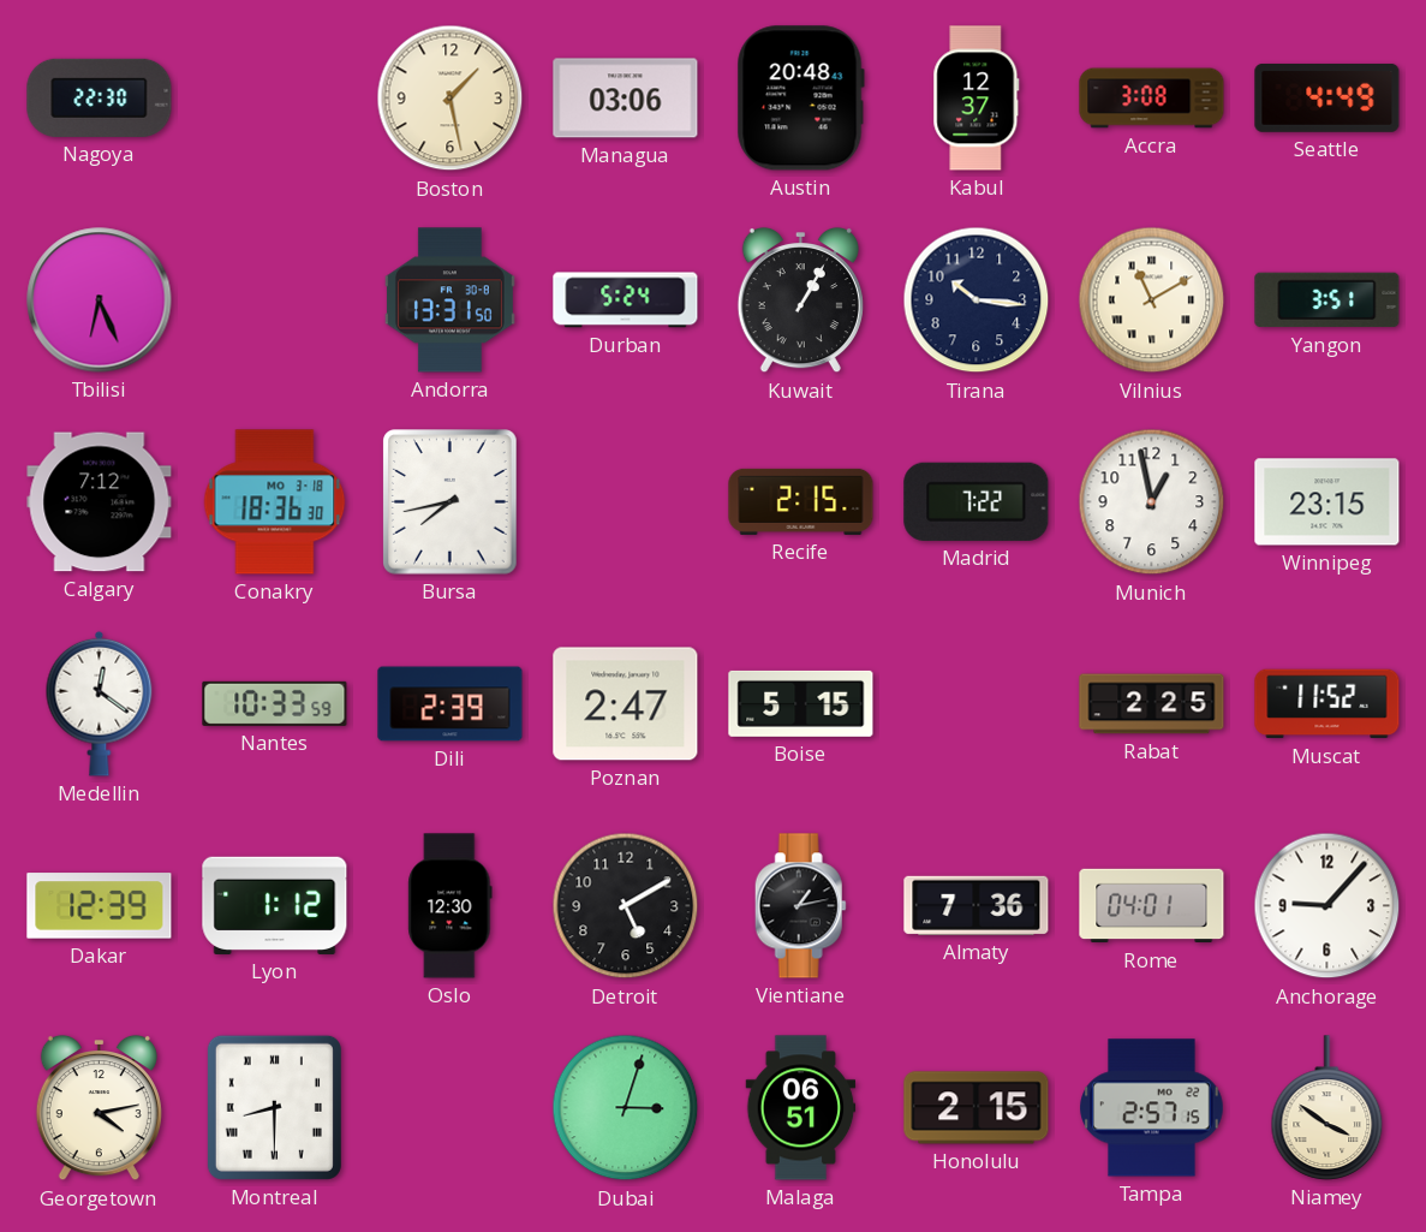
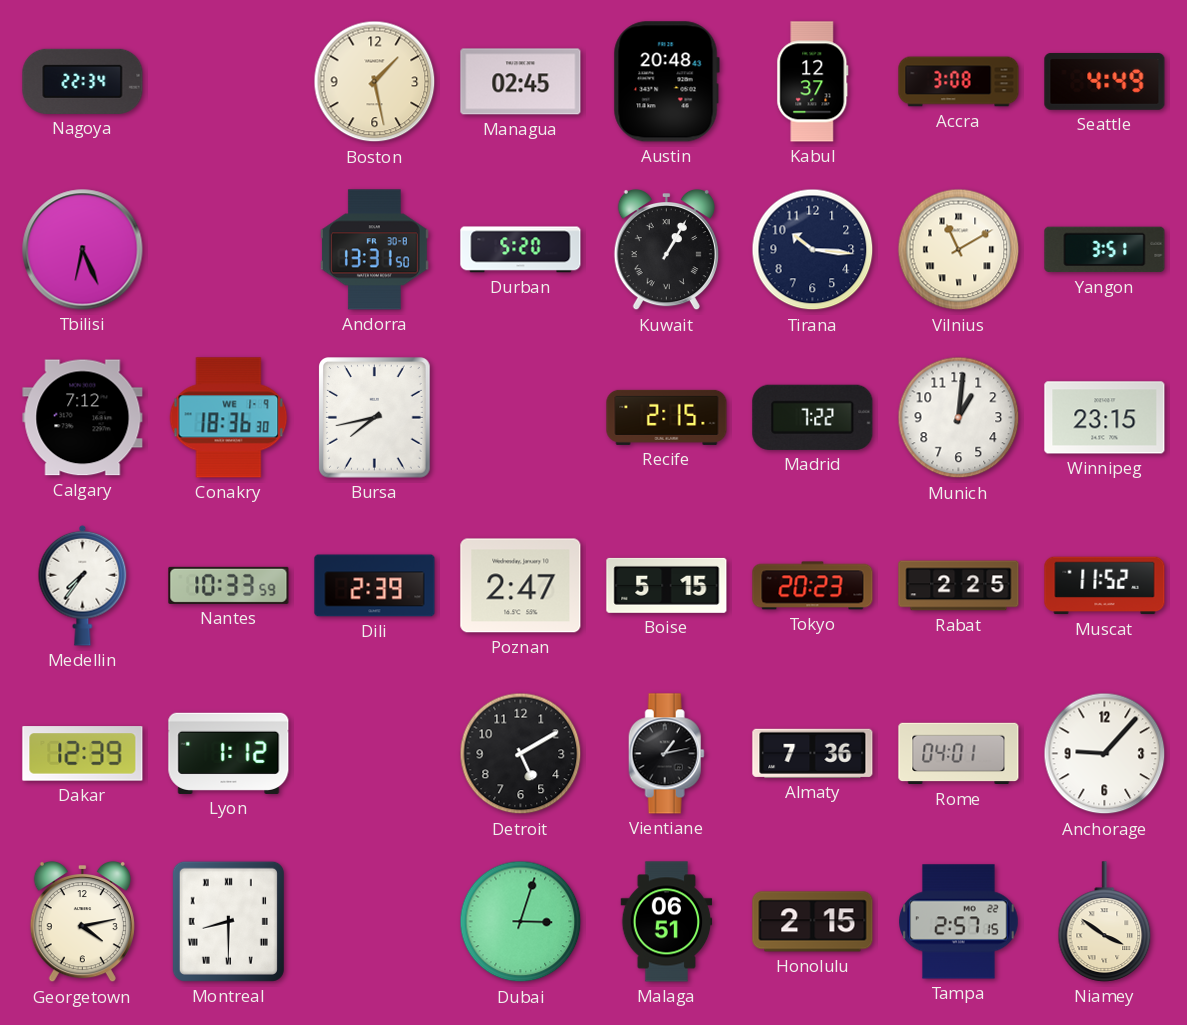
Nagoya: 22:30 -> 22:34
Managua: 03:06 -> 02:45
Durban: 5:24 -> 5:20
Conakry date: MO 3-18 -> WE 1-9
Munich: 12:58 -> 1:01
Medellin: 12:21 -> 7:36
Tokyo: none -> 20:23
Oslo: 12:30 -> none
